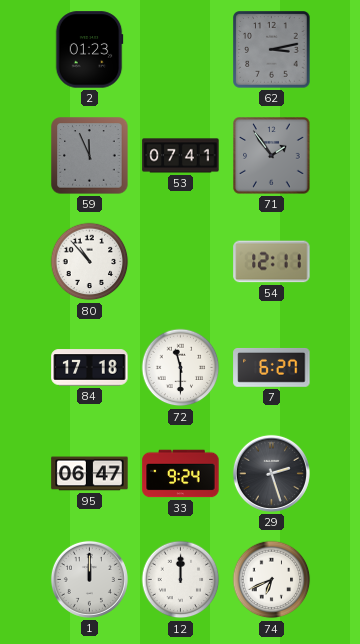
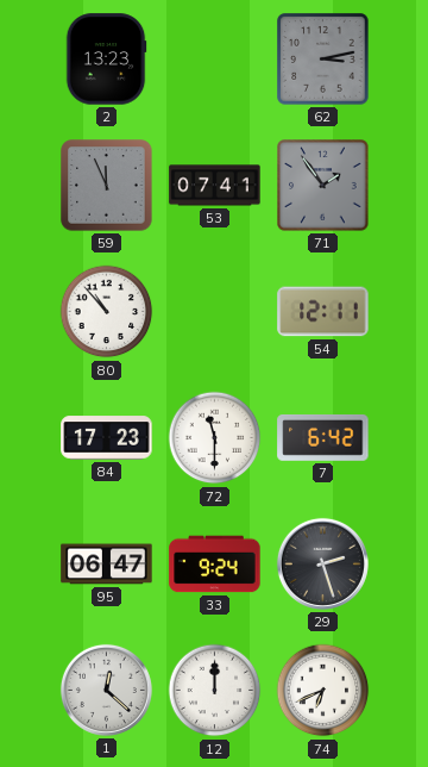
2: 01:23 -> 13:23
84: 17:18 -> 17:23
7: 6:27 -> 6:42
1: 12:00 -> 12:22
